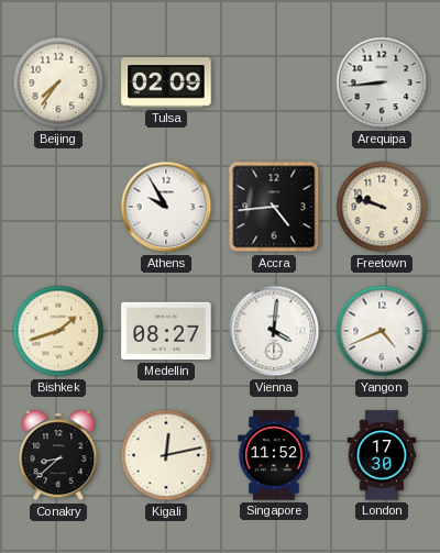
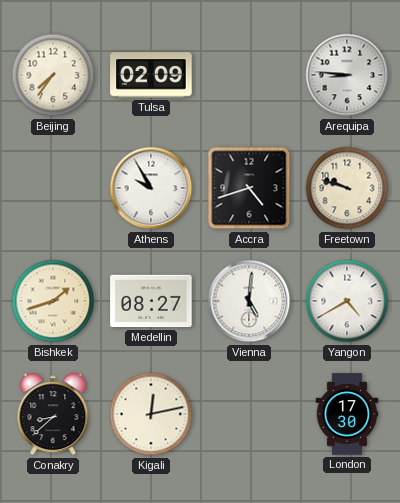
Arequipa: 8:44 -> 8:46
Accra: 4:44 -> 4:42
Vienna: 4:01 -> 5:01
Yangon: 4:41 -> 4:40
Singapore: 11:52 -> none
